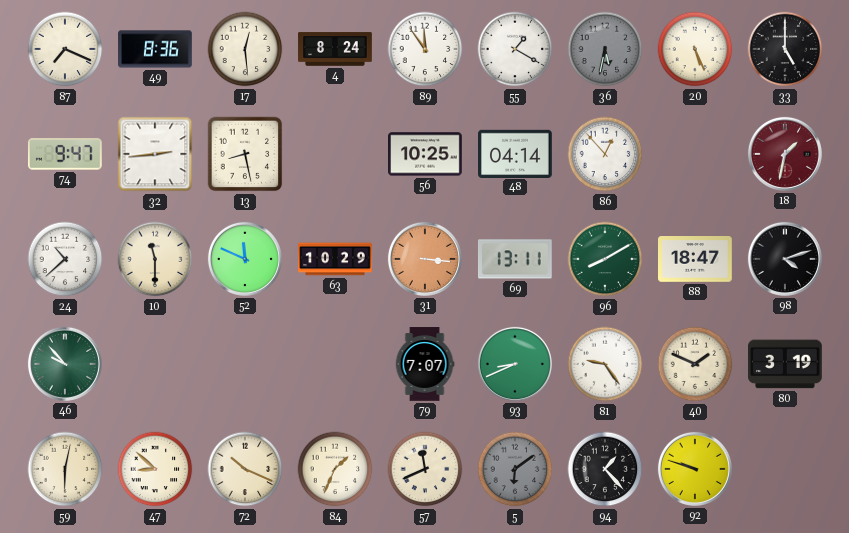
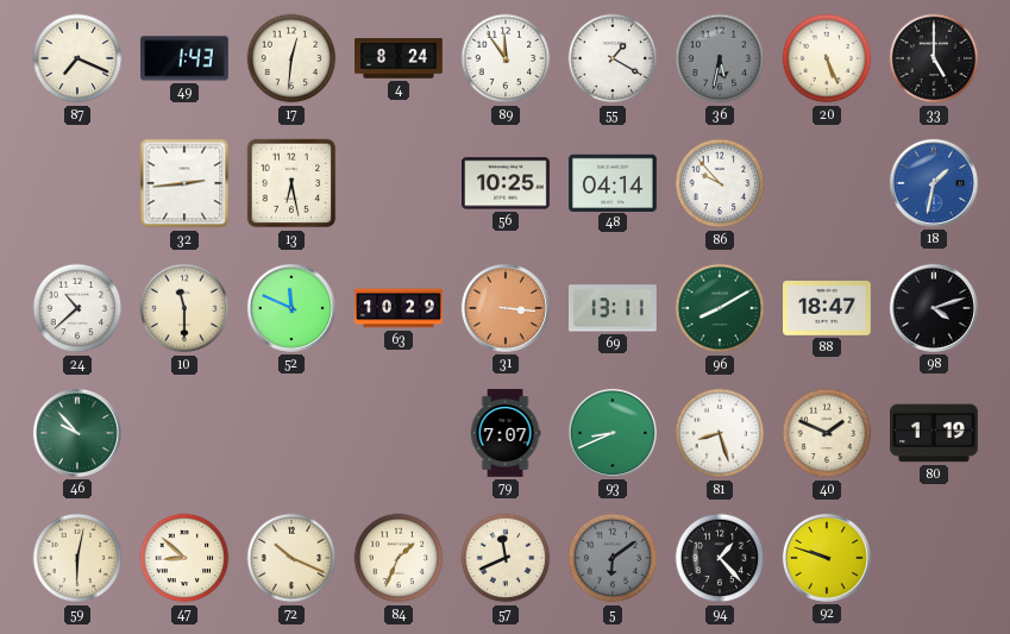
49: 8:36 -> 1:43
17: 12:29 -> 12:31
74: 9:47 -> none
13: 8:28 -> 6:28
86: 12:53 -> 9:53
18 dial: burgundy -> blue
81: 9:24 -> 8:27
80: 3:19 -> 1:19
